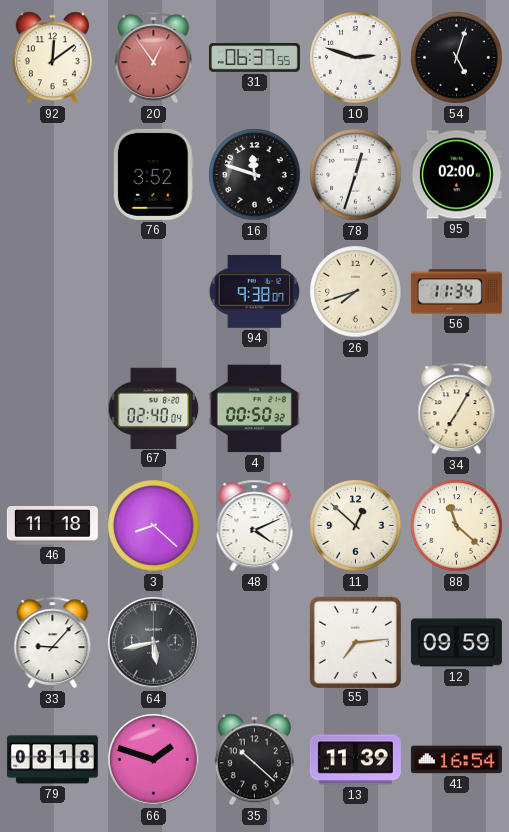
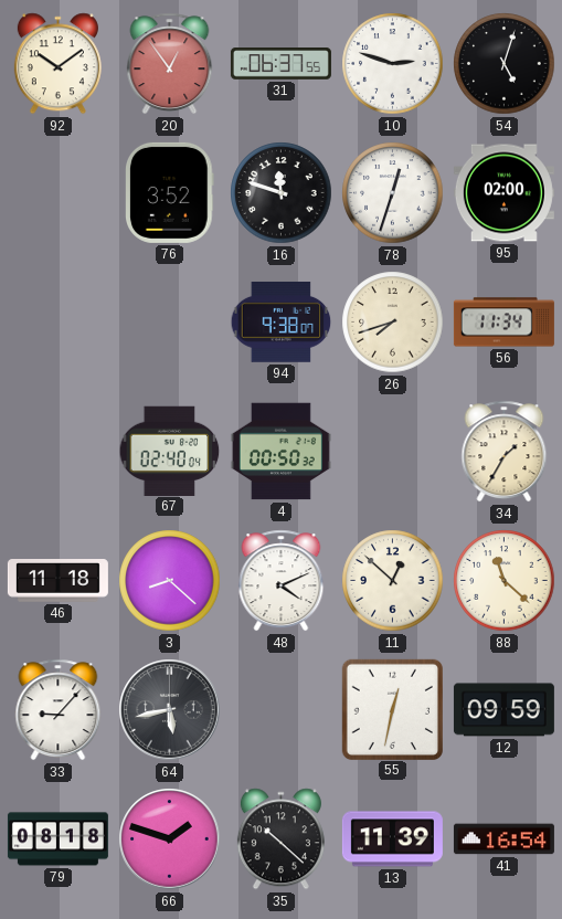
92: 12:09 -> 10:09
34: 7:05 -> 1:35
55: 7:14 -> 12:32
